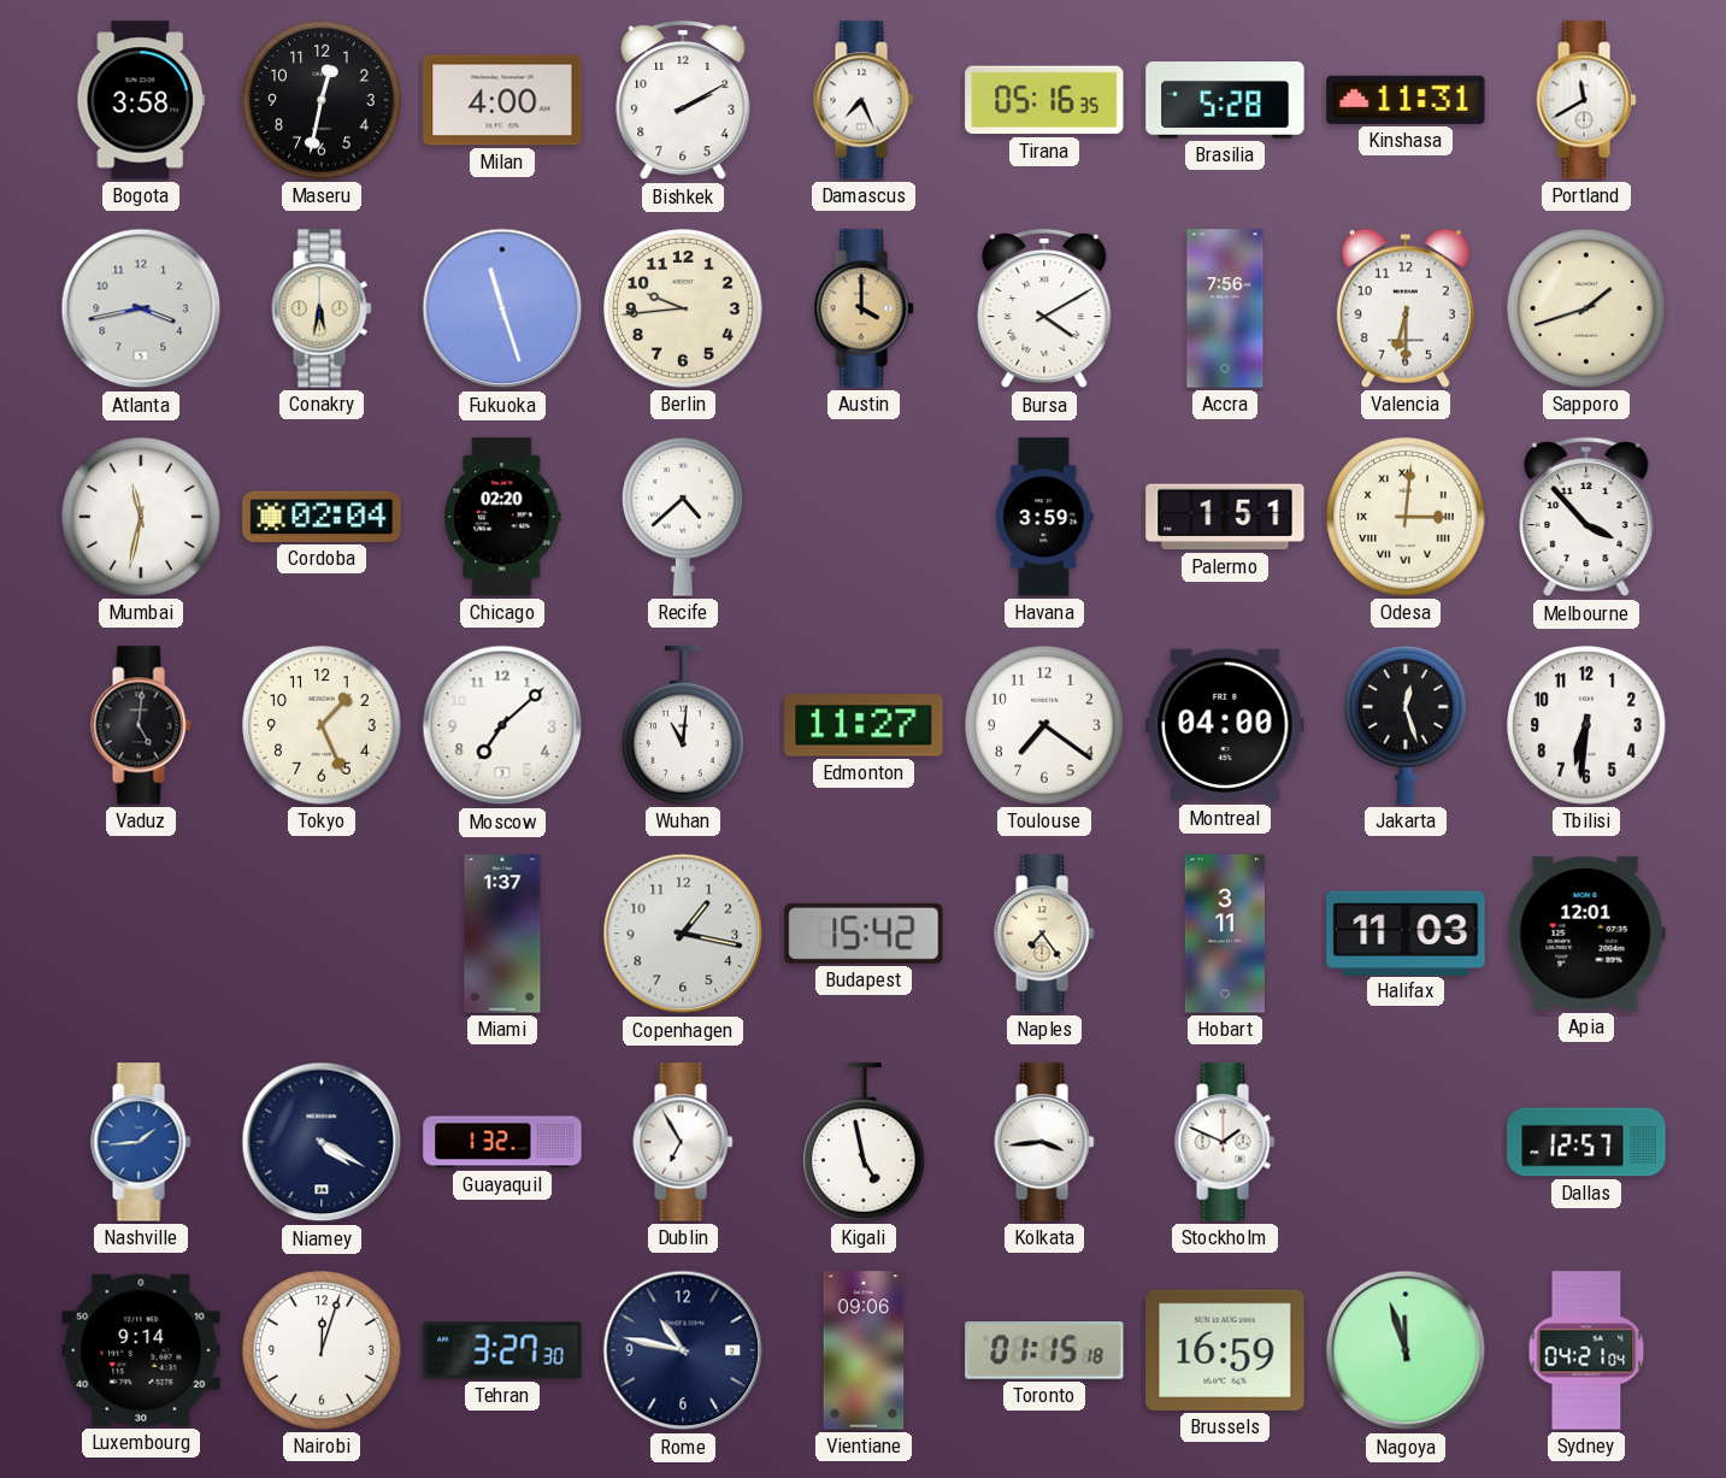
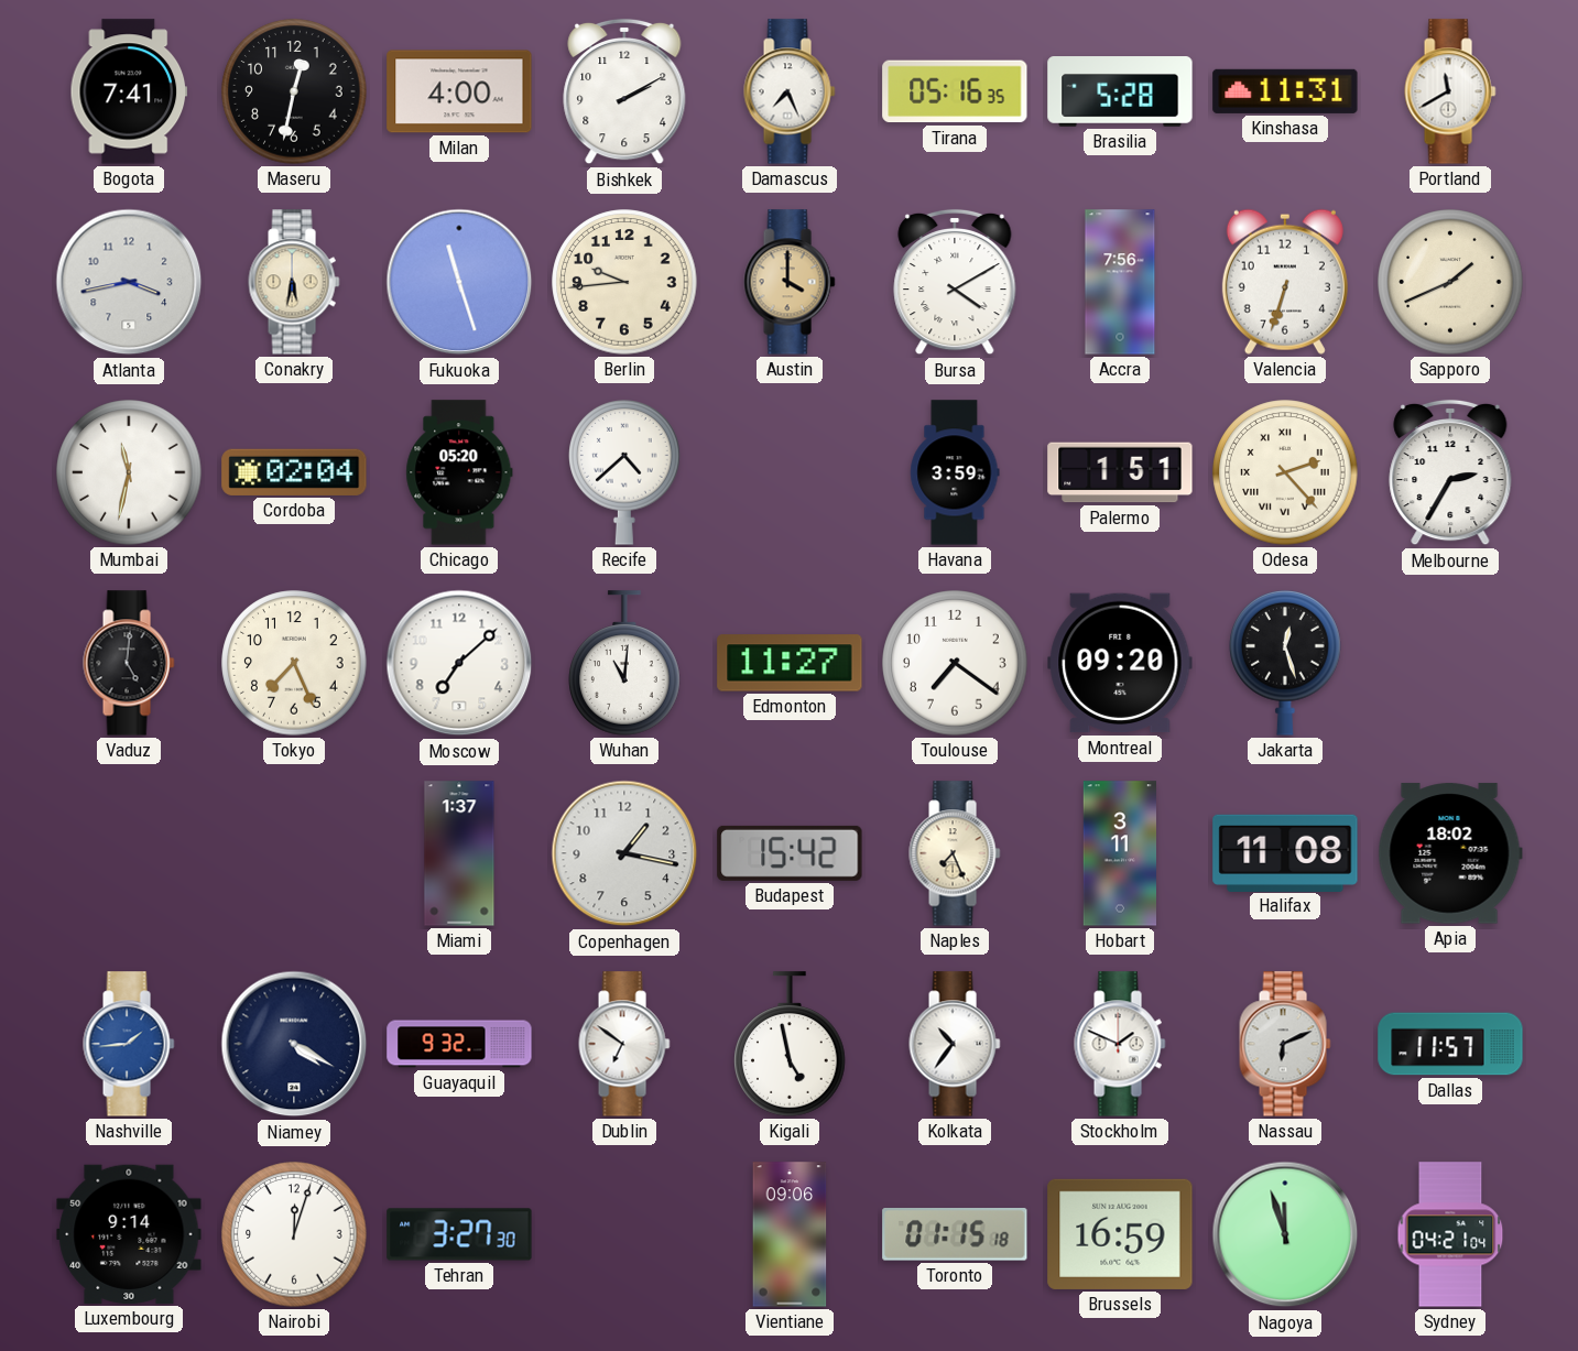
Bogota: 3:58 -> 7:41
Valencia: 6:30 -> 6:33
Sapporo: 1:42 -> 1:41
Chicago: 02:20 -> 05:20
Odesa: 3:01 -> 2:23
Melbourne: 3:53 -> 2:35
Tokyo: 1:26 -> 7:26
Montreal: 04:00 -> 09:20
Tbilisi: 6:31 -> none
Naples: 7:24 -> 7:26
Halifax: 11:03 -> 11:08
Apia: 12:01 -> 18:02
Guayaquil: 1:32 -> 9:32
Dublin: 6:55 -> 6:51
Kolkata: 3:44 -> 10:36
Nassau: none -> 6:11
Dallas: 12:57 -> 11:57
Rome: 10:47 -> none
